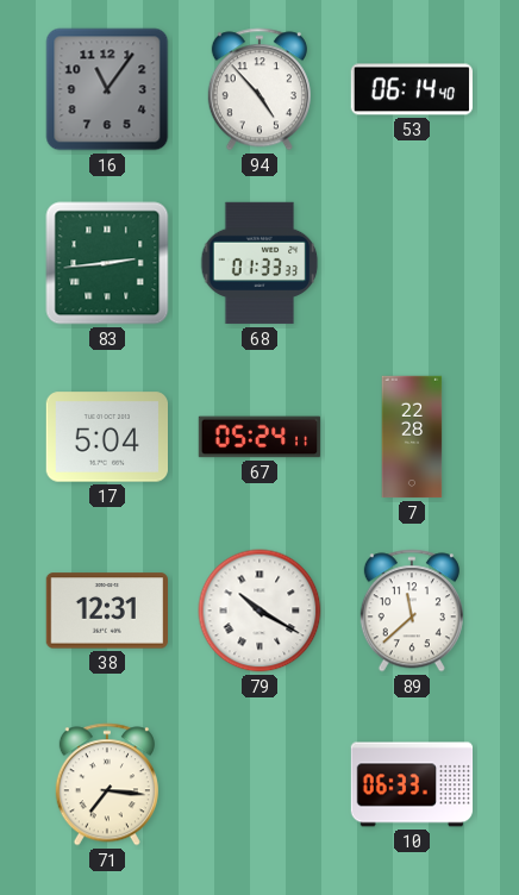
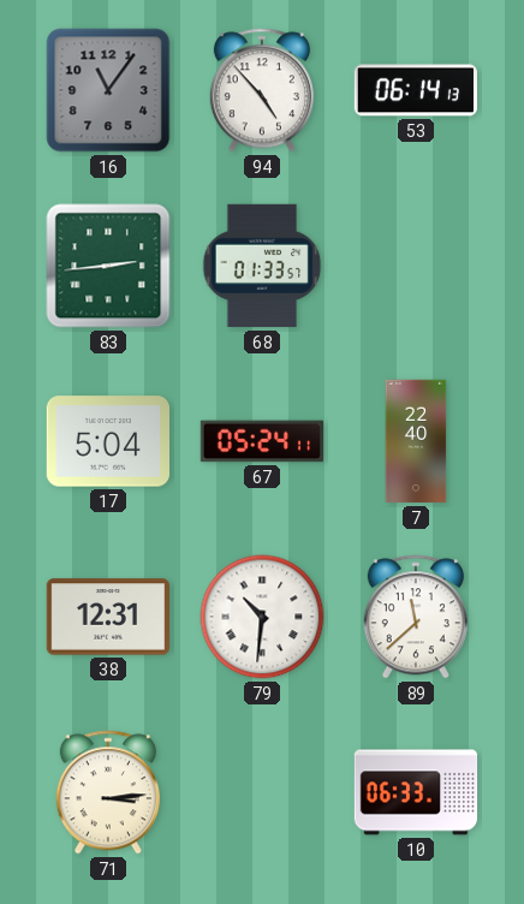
53: 06:14:40 -> 06:14:13
68: 01:33:33 -> 01:33:57
7: 22:28 -> 22:40
79: 10:20 -> 10:31
71: 7:16 -> 3:14
